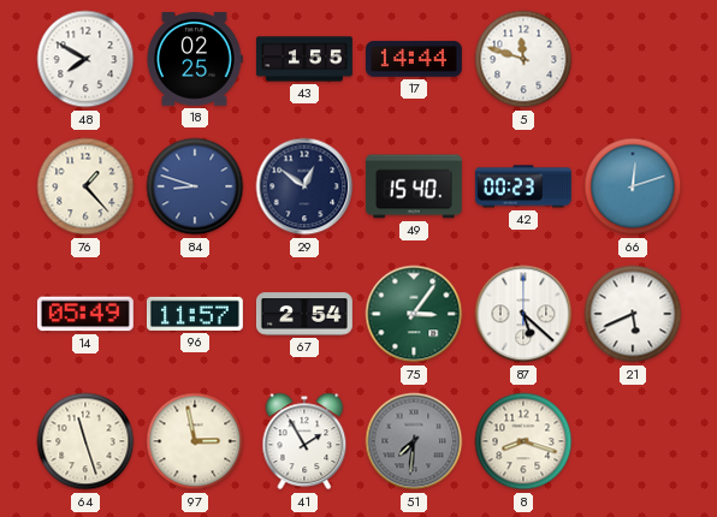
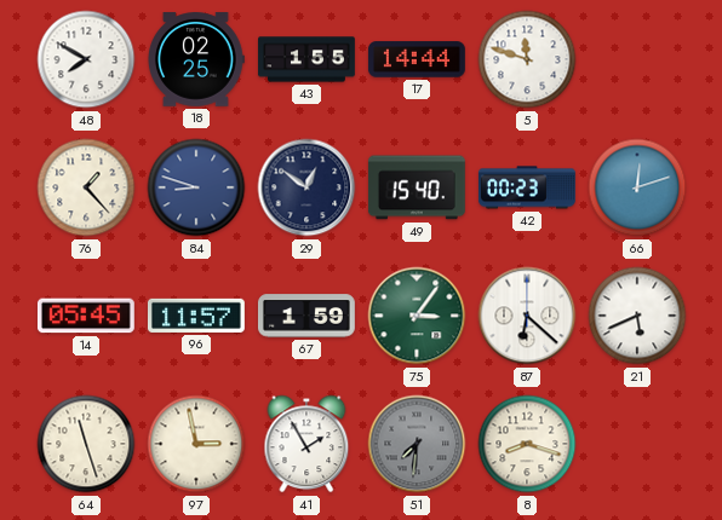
14: 05:49 -> 05:45
67: 2:54 -> 1:59
87: 5:22 -> 6:22
